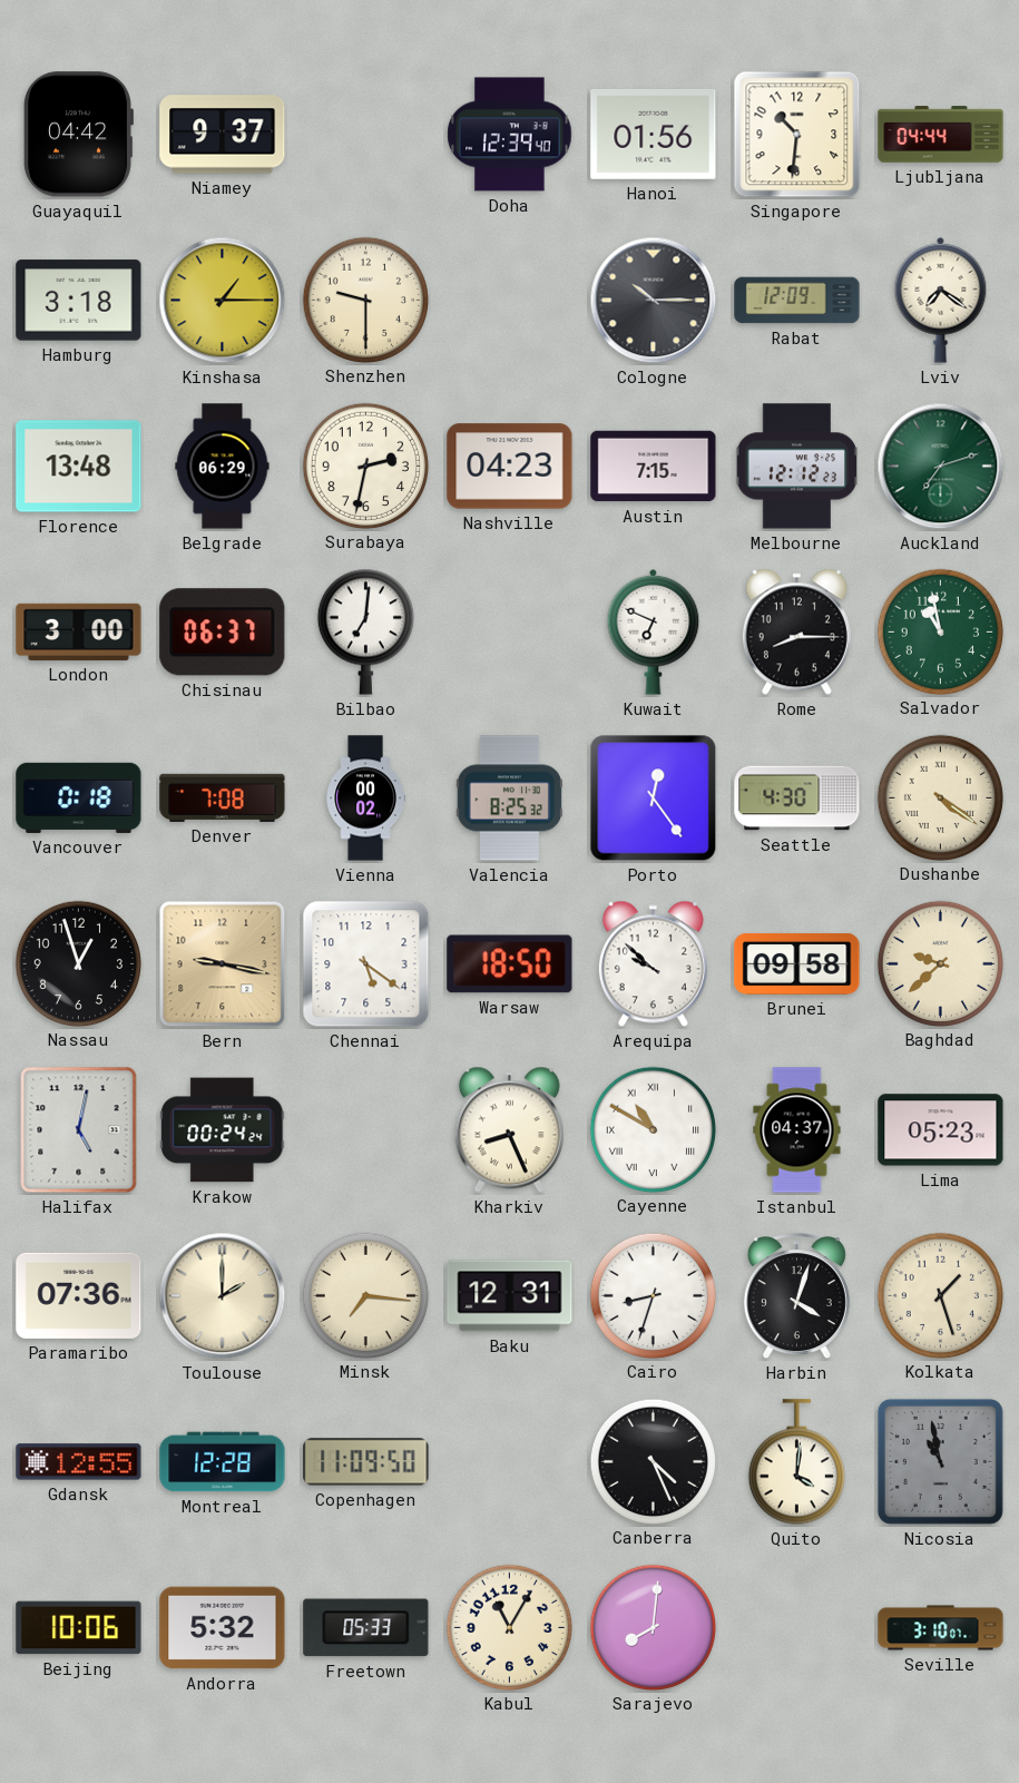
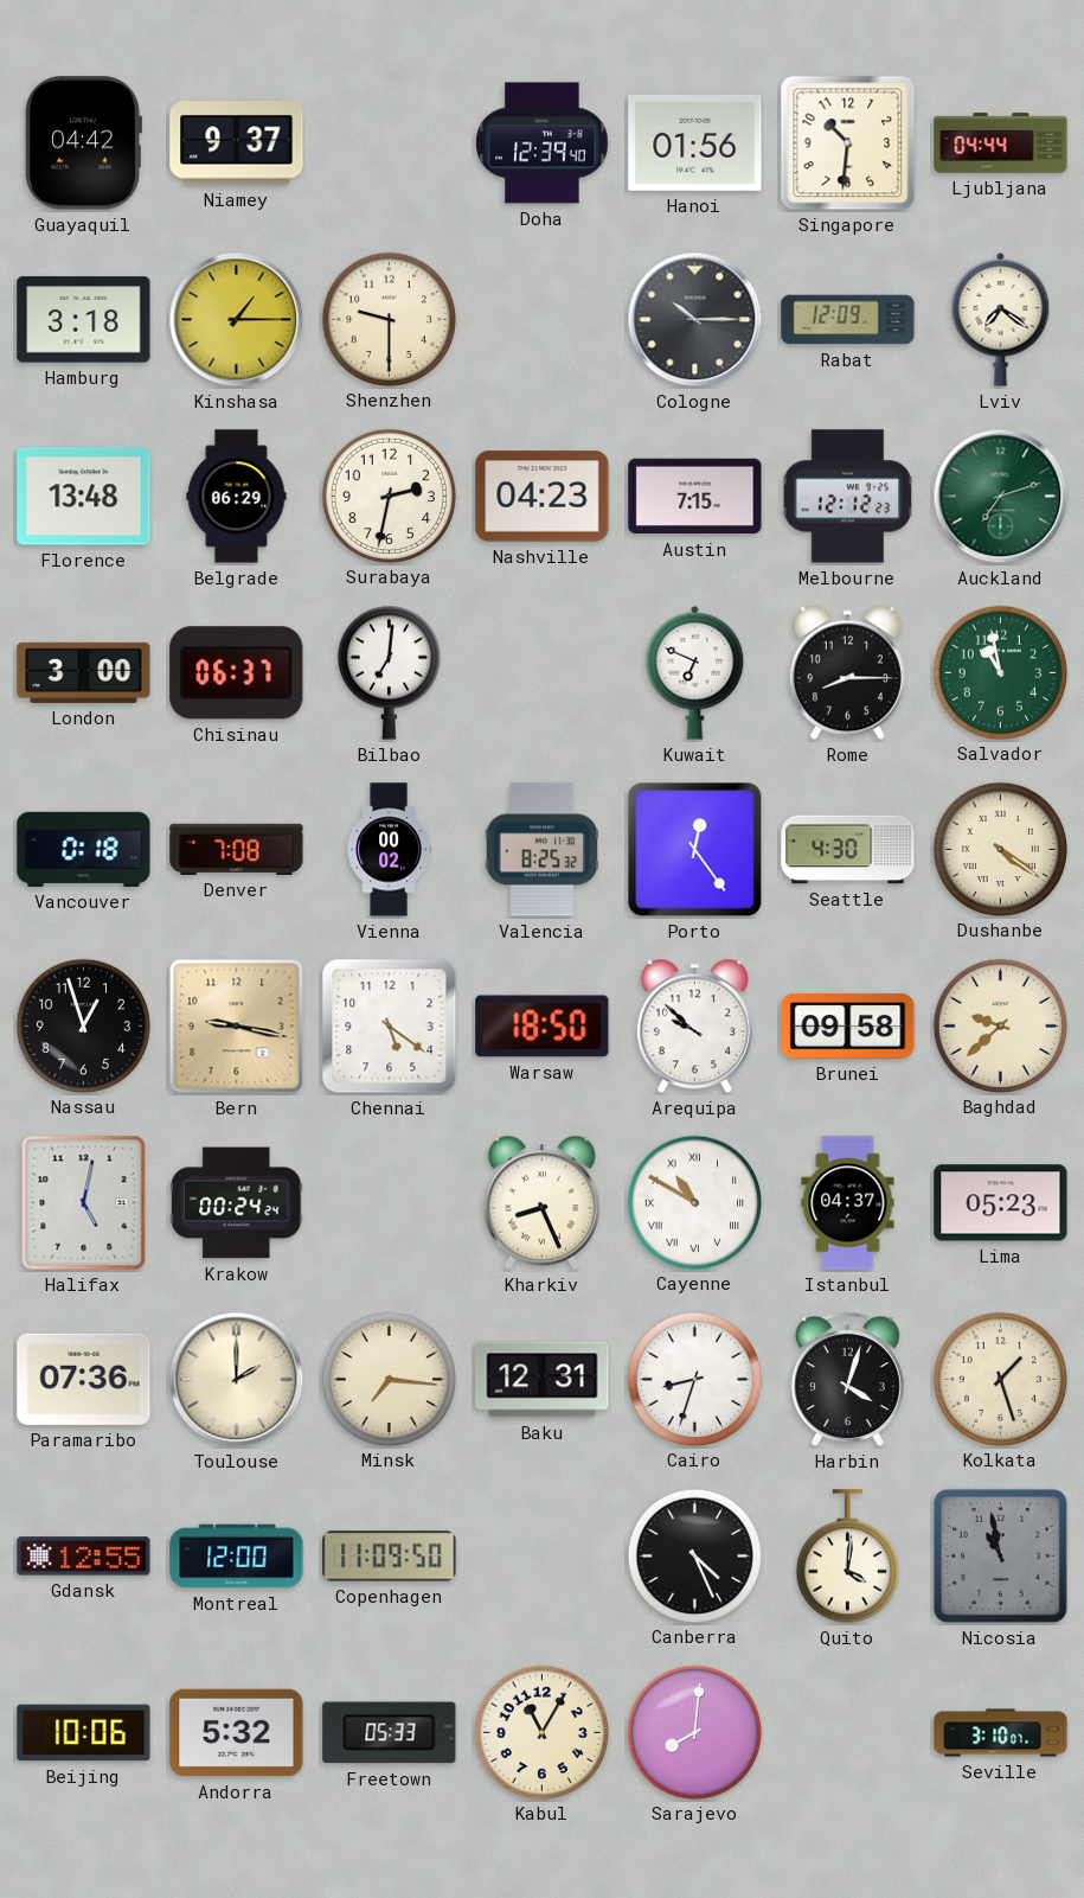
Montreal: 12:28 -> 12:00
